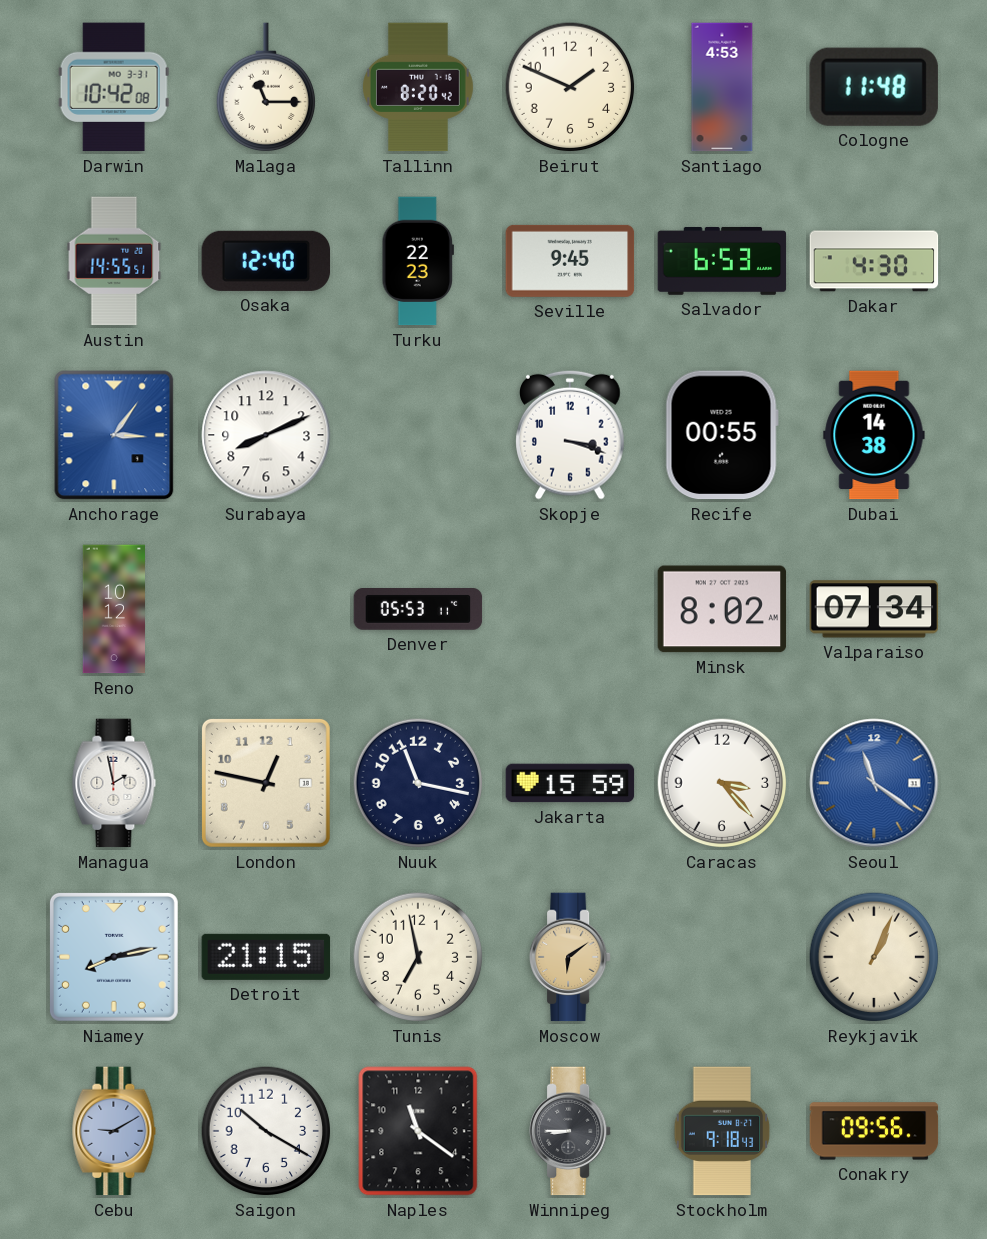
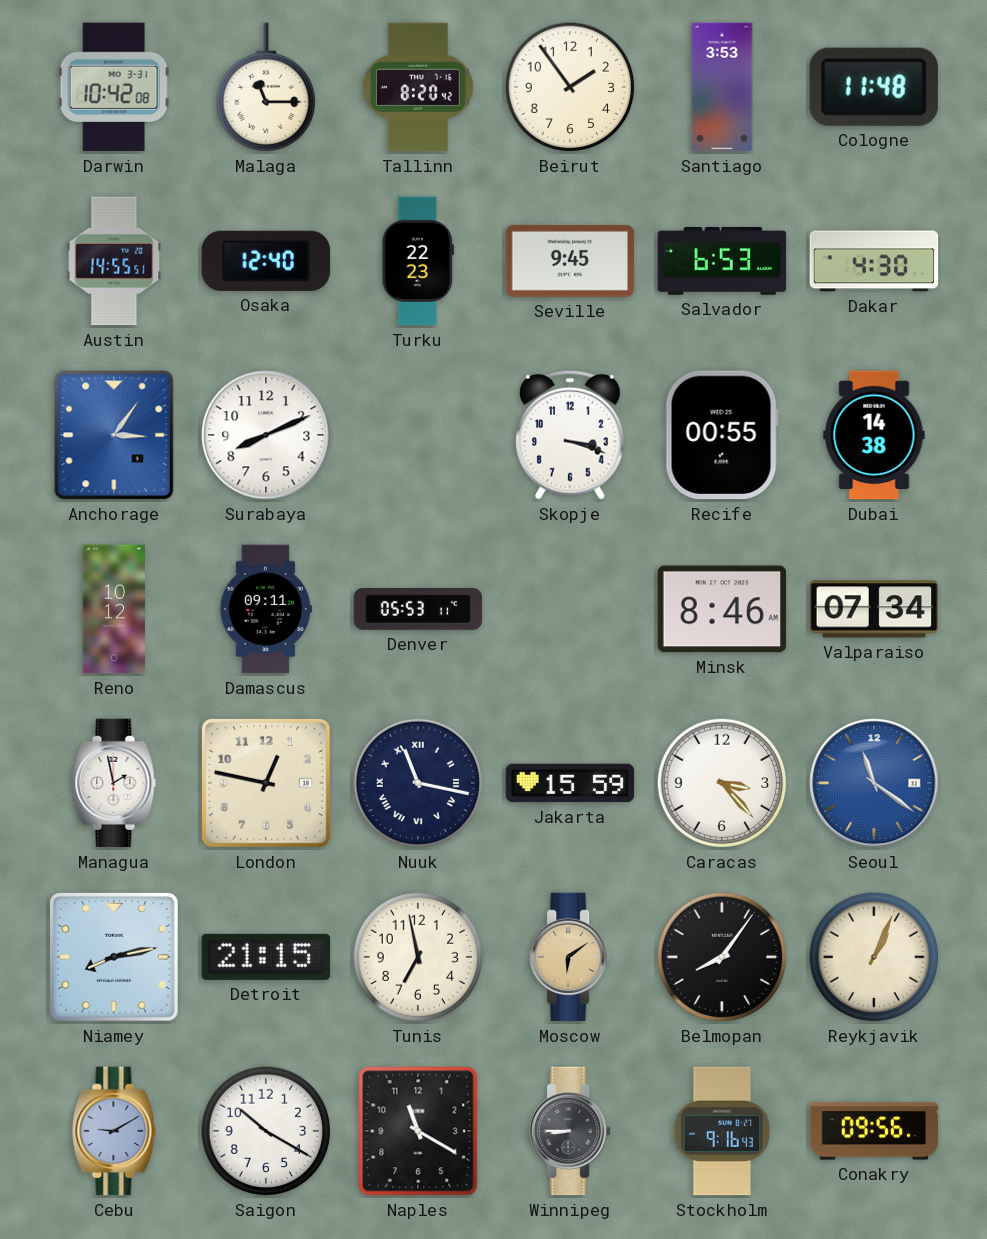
Beirut: 1:49 -> 1:54
Santiago: 4:53 -> 3:53
Damascus: none -> 09:11
Minsk: 8:02 -> 8:46
Nuuk numerals: Arabic -> Roman
Belmopan: none -> 8:06
Naples: 11:21 -> 11:20
Stockholm: 9:18 -> 9:16
